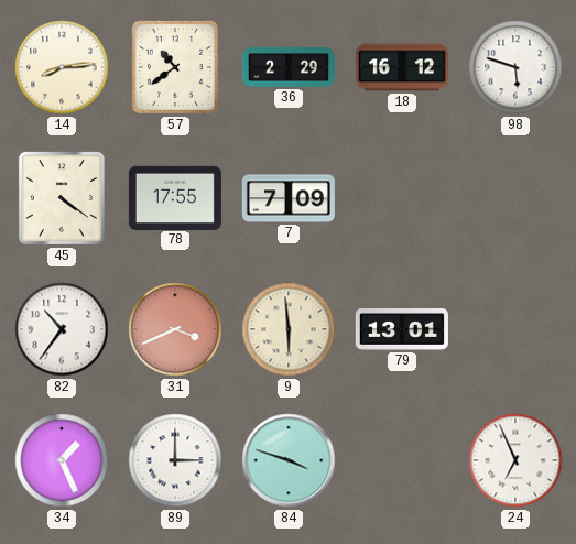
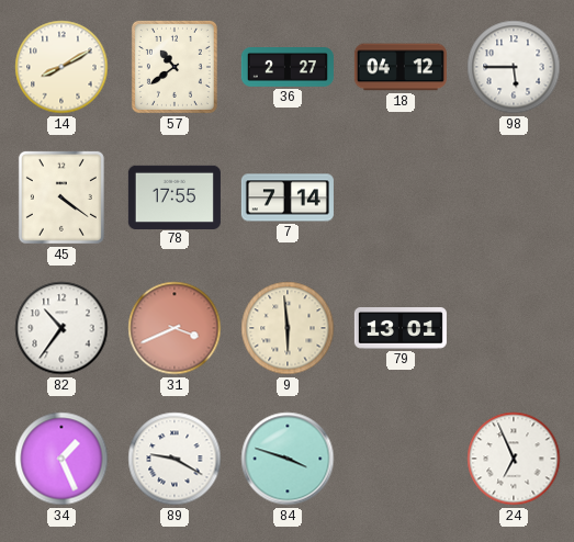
14: 8:14 -> 8:10
36: 2:29 -> 2:27
18: 16:12 -> 04:12
98: 5:48 -> 5:45
7: 7:09 -> 7:14
89: 3:00 -> 9:20
